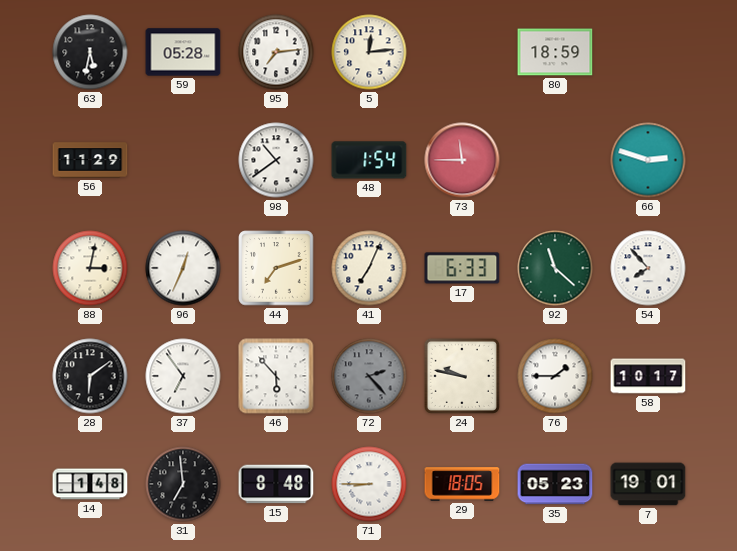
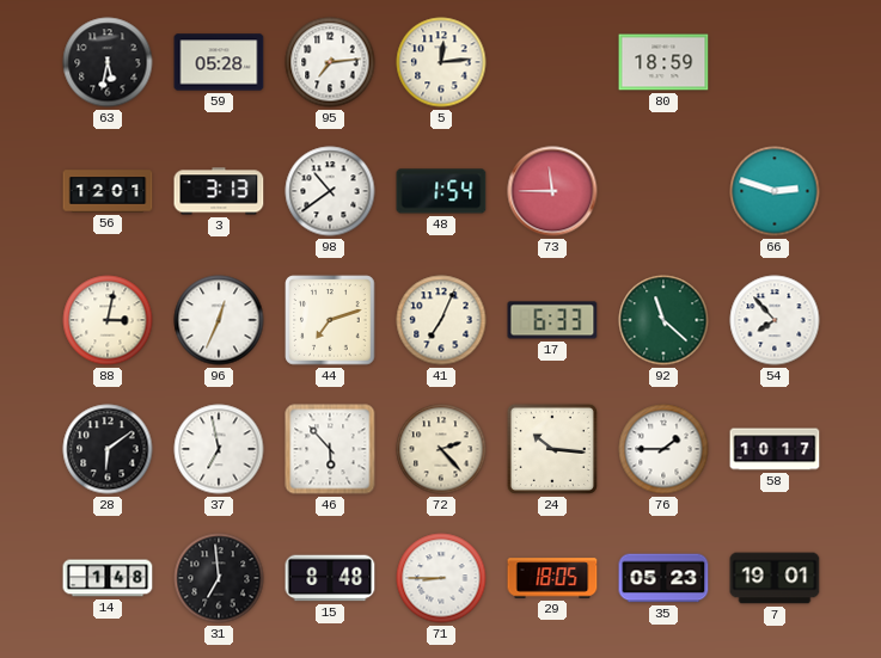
56: 11:29 -> 12:01
3: none -> 3:13
37: 6:54 -> 6:58
72 dial: grey -> cream
24: 9:47 -> 10:16
